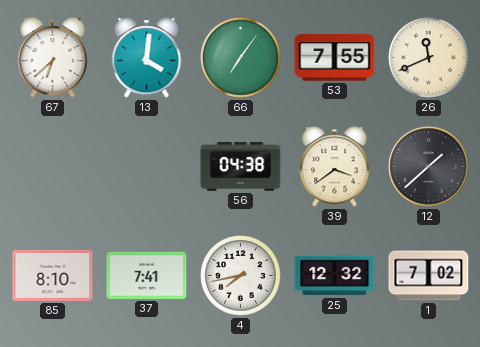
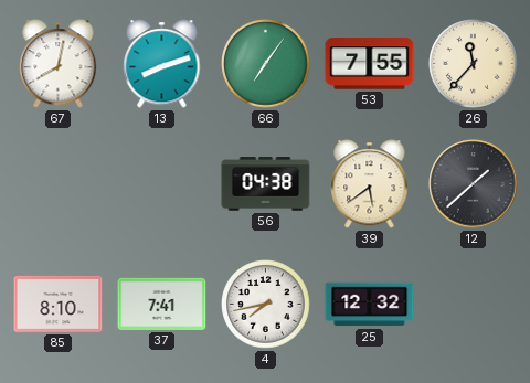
67: 6:38 -> 8:02
13: 4:01 -> 8:12
26: 11:41 -> 11:37
39: 3:39 -> 5:39
1: 7:02 -> none
